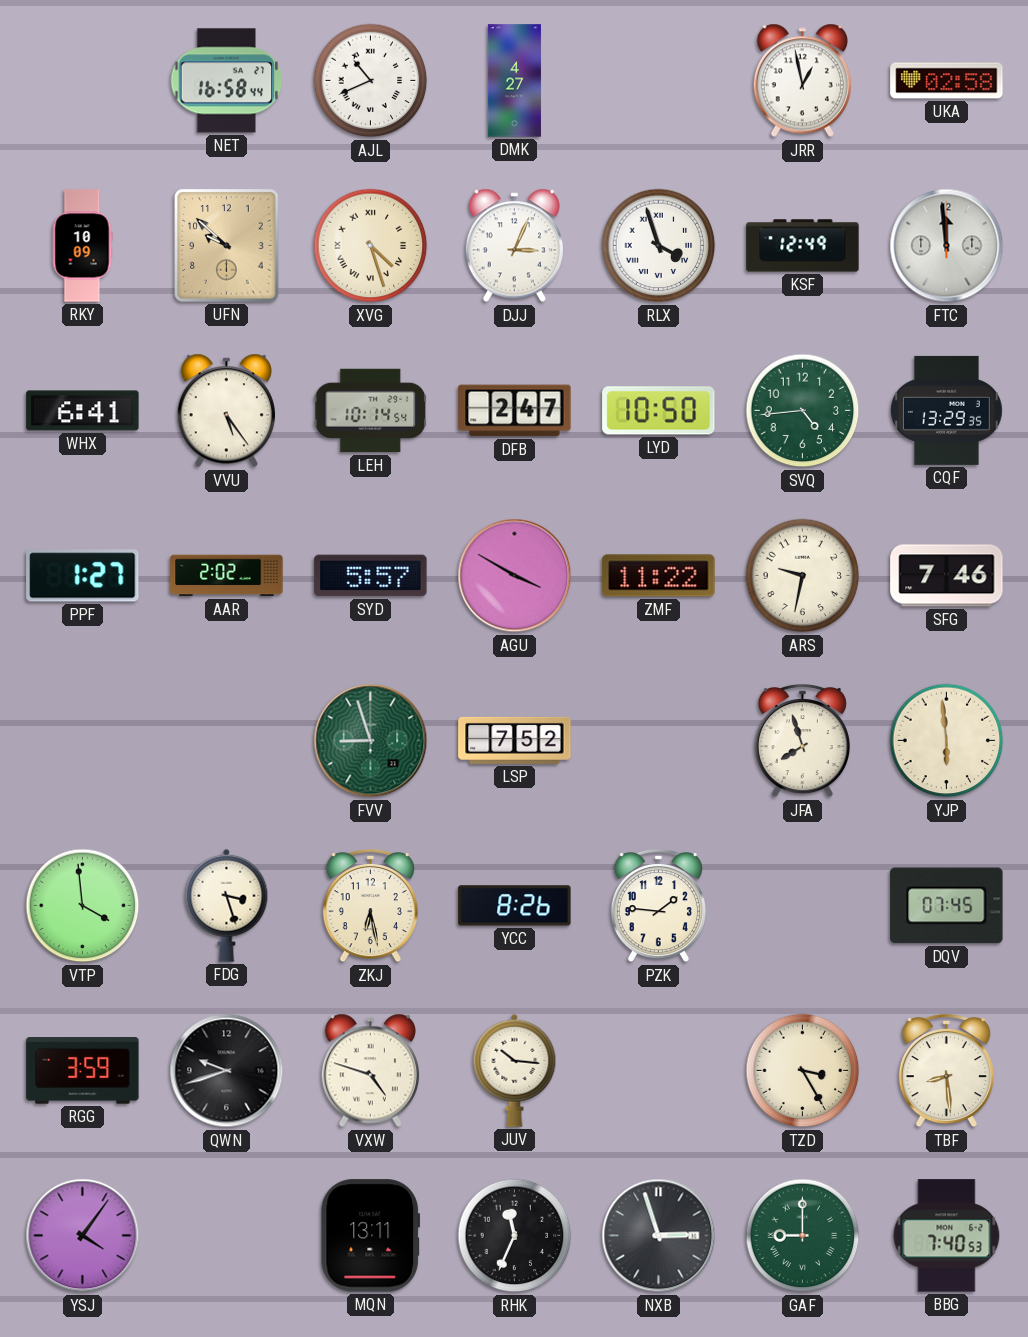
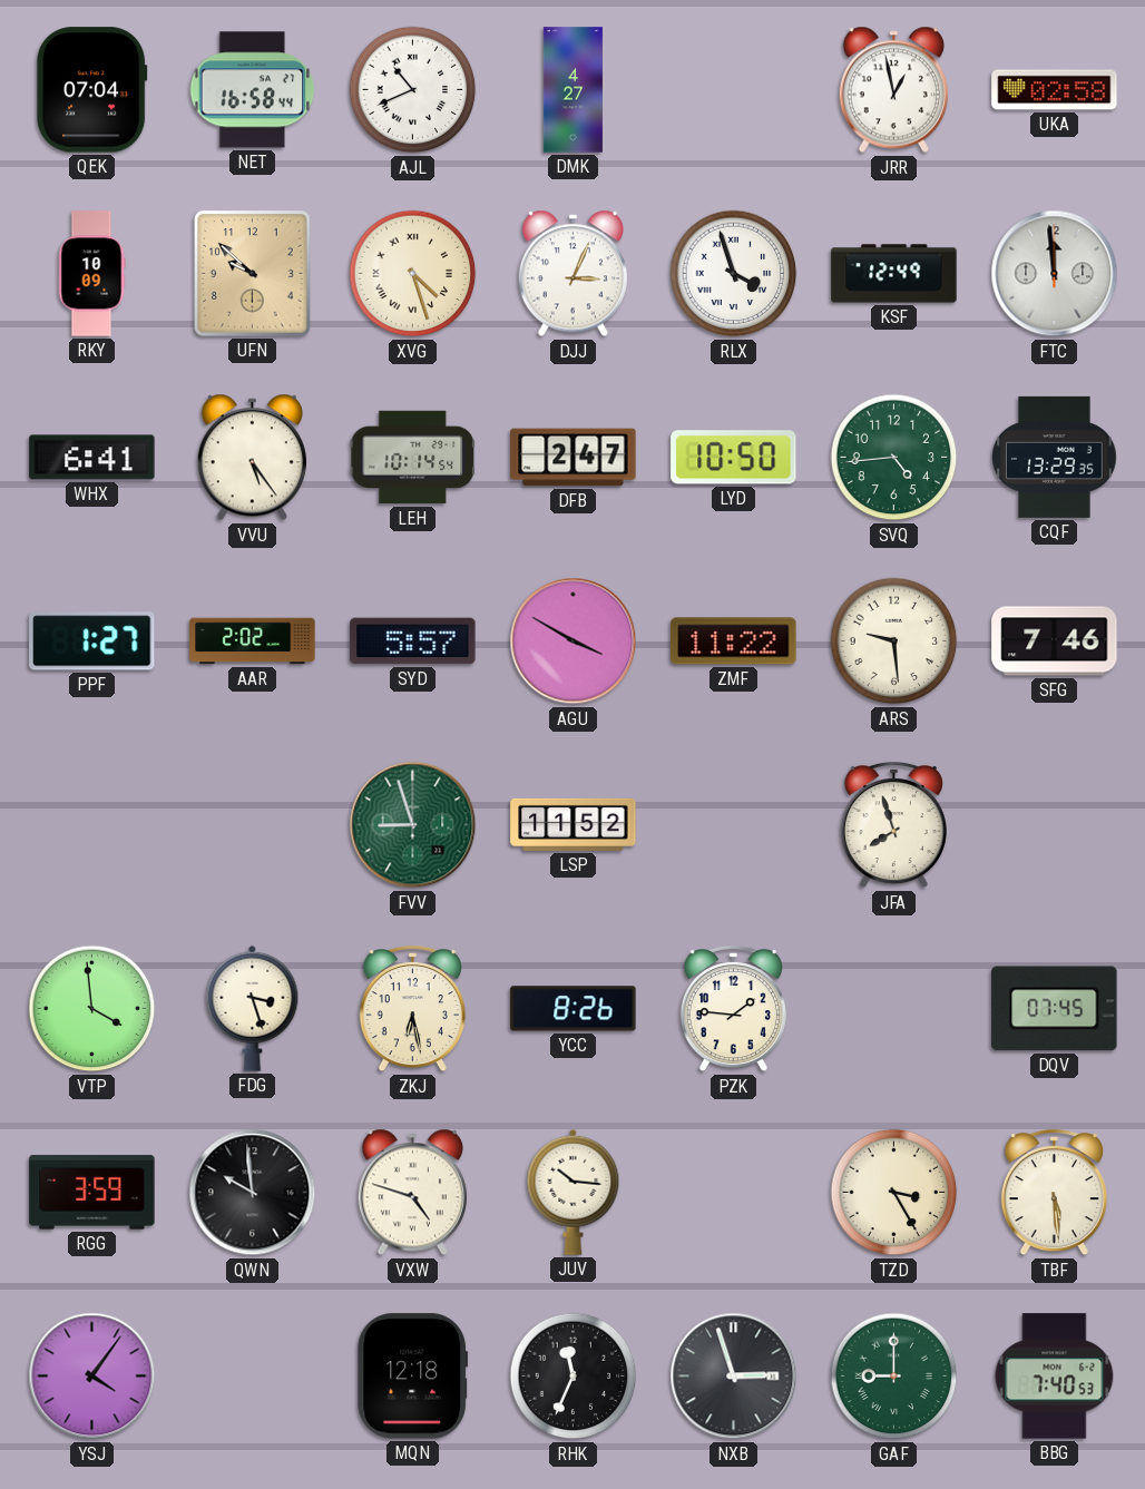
QEK: none -> 07:04
ARS: 9:32 -> 9:29
LSP: 7:52 -> 11:52
YJP: 5:59 -> none
QWN: 9:42 -> 9:59
TBF: 8:29 -> 5:29
MQN: 13:11 -> 12:18
